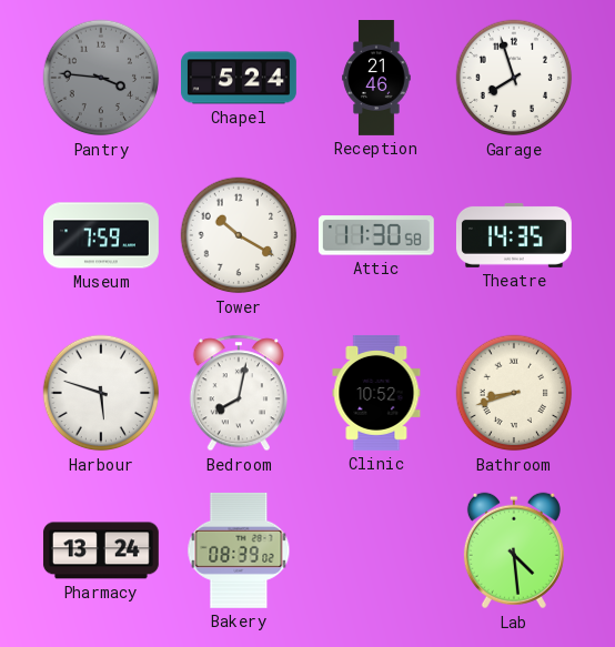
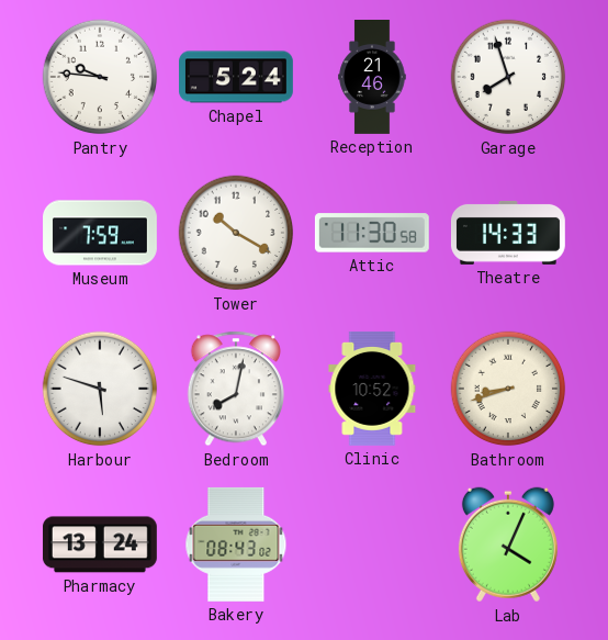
Pantry: 3:46 -> 9:46
Pantry dial: grey -> white
Theatre: 14:35 -> 14:33
Bakery: 08:39 -> 08:43
Lab: 4:29 -> 4:04
